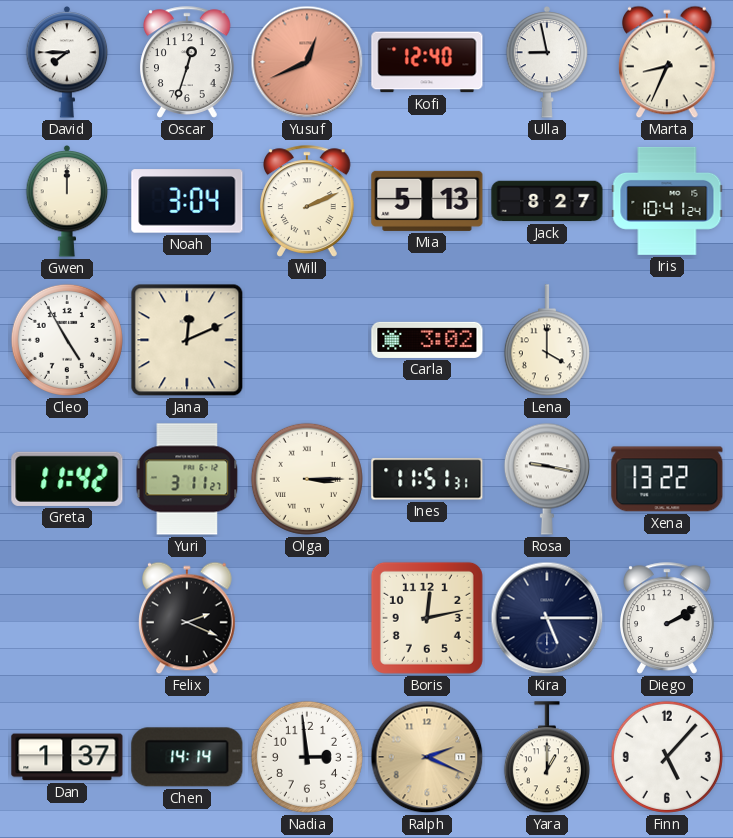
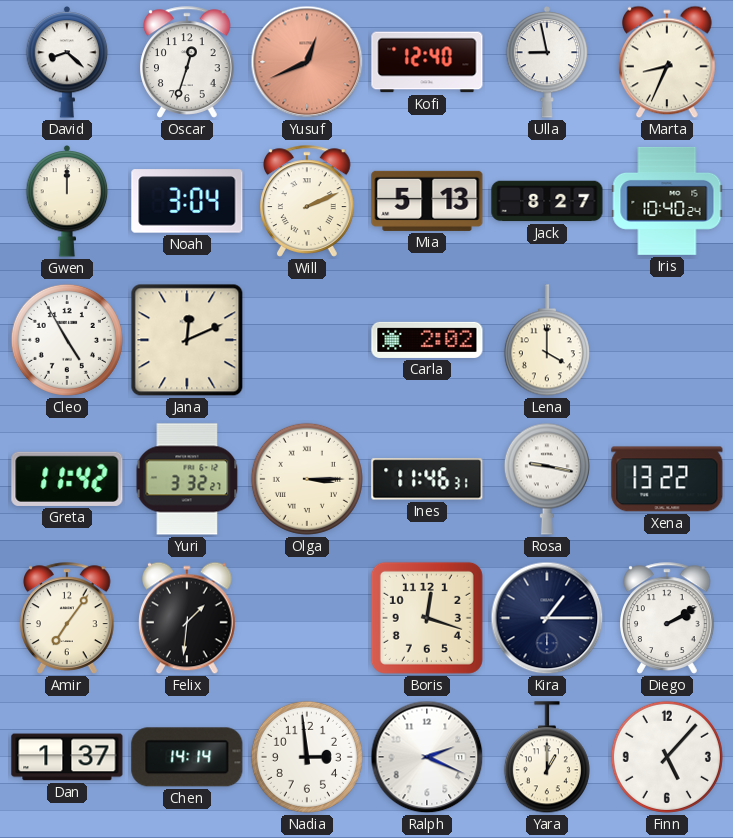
David: 7:45 -> 8:22
Iris: 10:41 -> 10:40
Carla: 3:02 -> 2:02
Yuri: 3:11 -> 3:32
Ines: 11:51 -> 11:46
Amir: none -> 7:06
Felix: 2:19 -> 1:31
Boris: 12:13 -> 12:18
Kira: 5:15 -> 1:15
Ralph dial: champagne -> white
